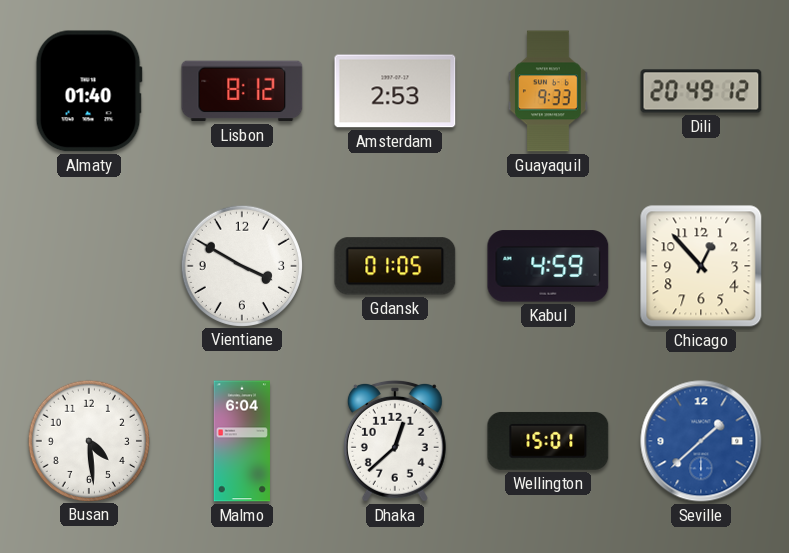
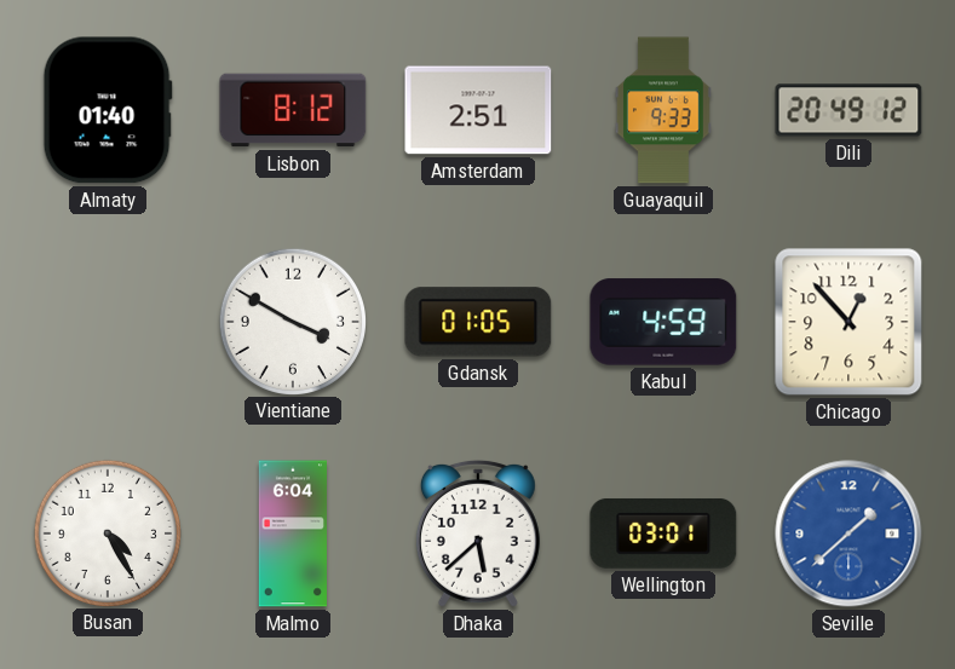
Amsterdam: 2:53 -> 2:51
Busan: 4:29 -> 4:25
Dhaka: 12:38 -> 5:38
Wellington: 15:01 -> 03:01
